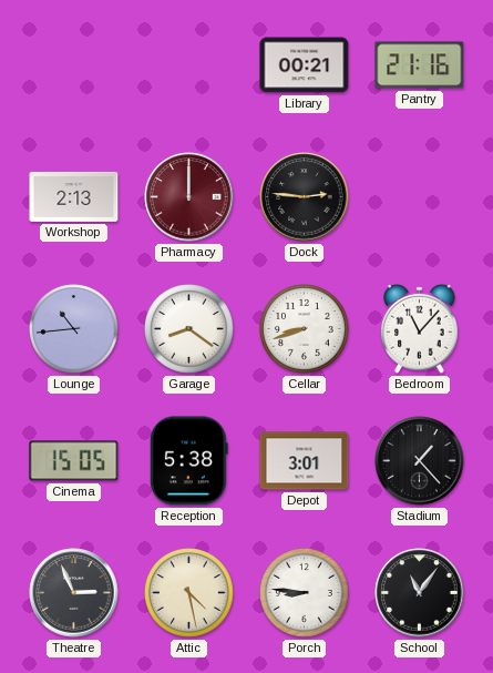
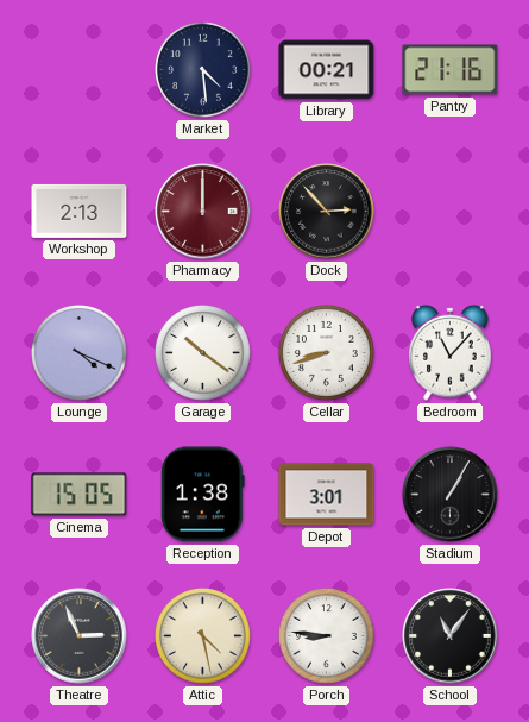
Market: none -> 4:29
Dock: 2:46 -> 2:53
Lounge: 10:44 -> 4:19
Garage: 8:21 -> 10:21
Reception: 5:38 -> 1:38
Stadium: 1:23 -> 1:05
